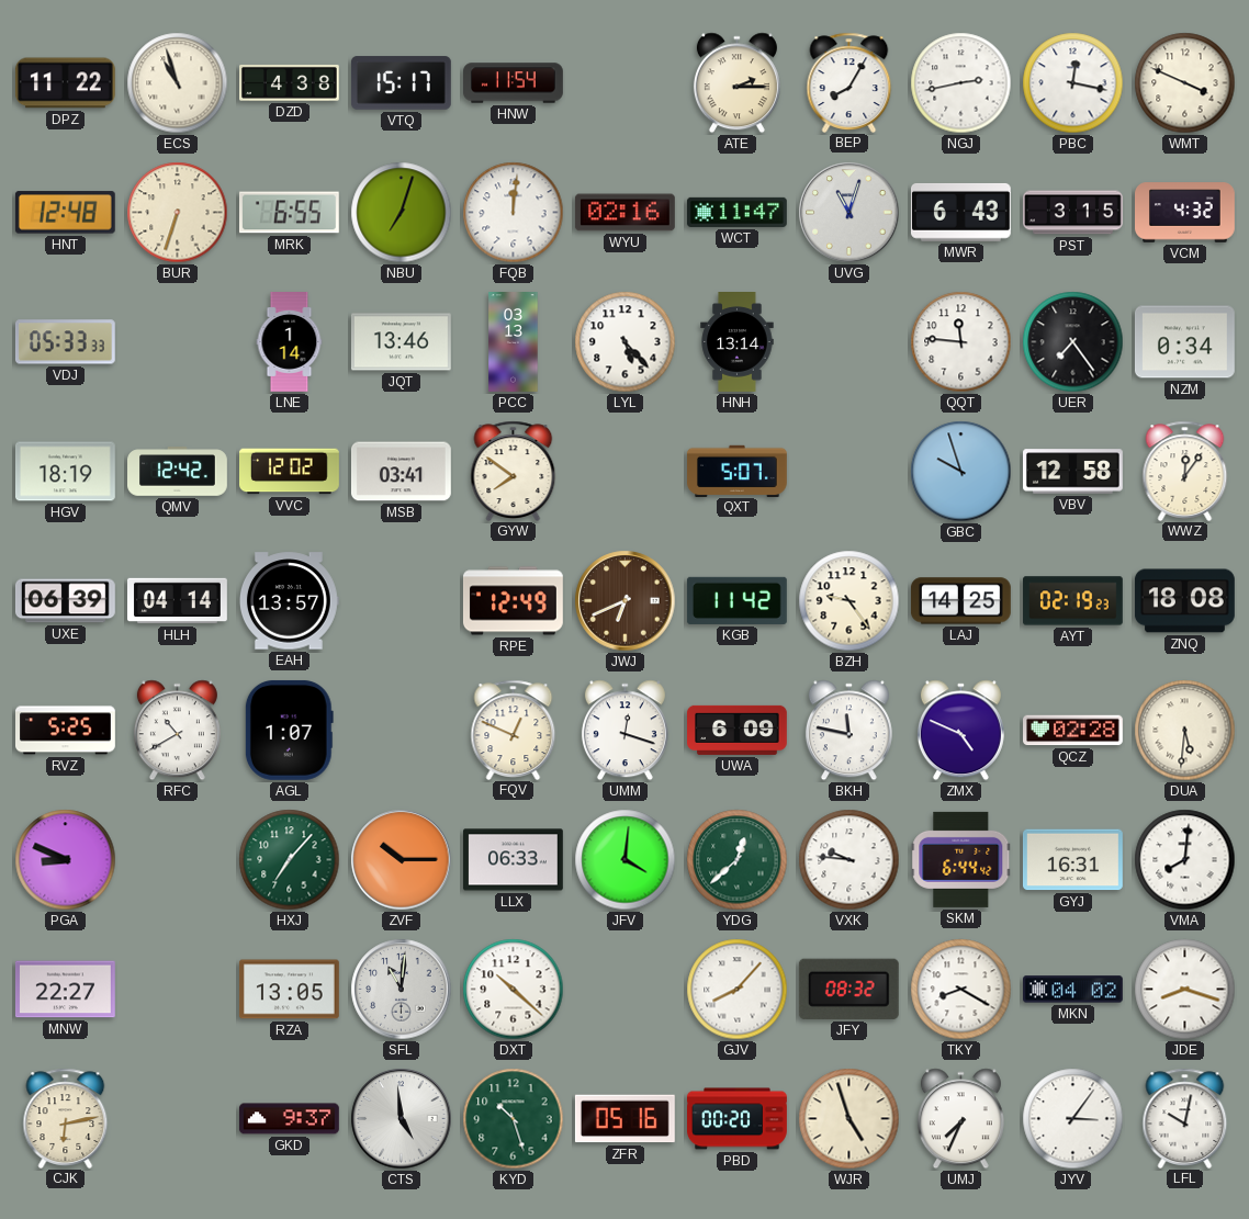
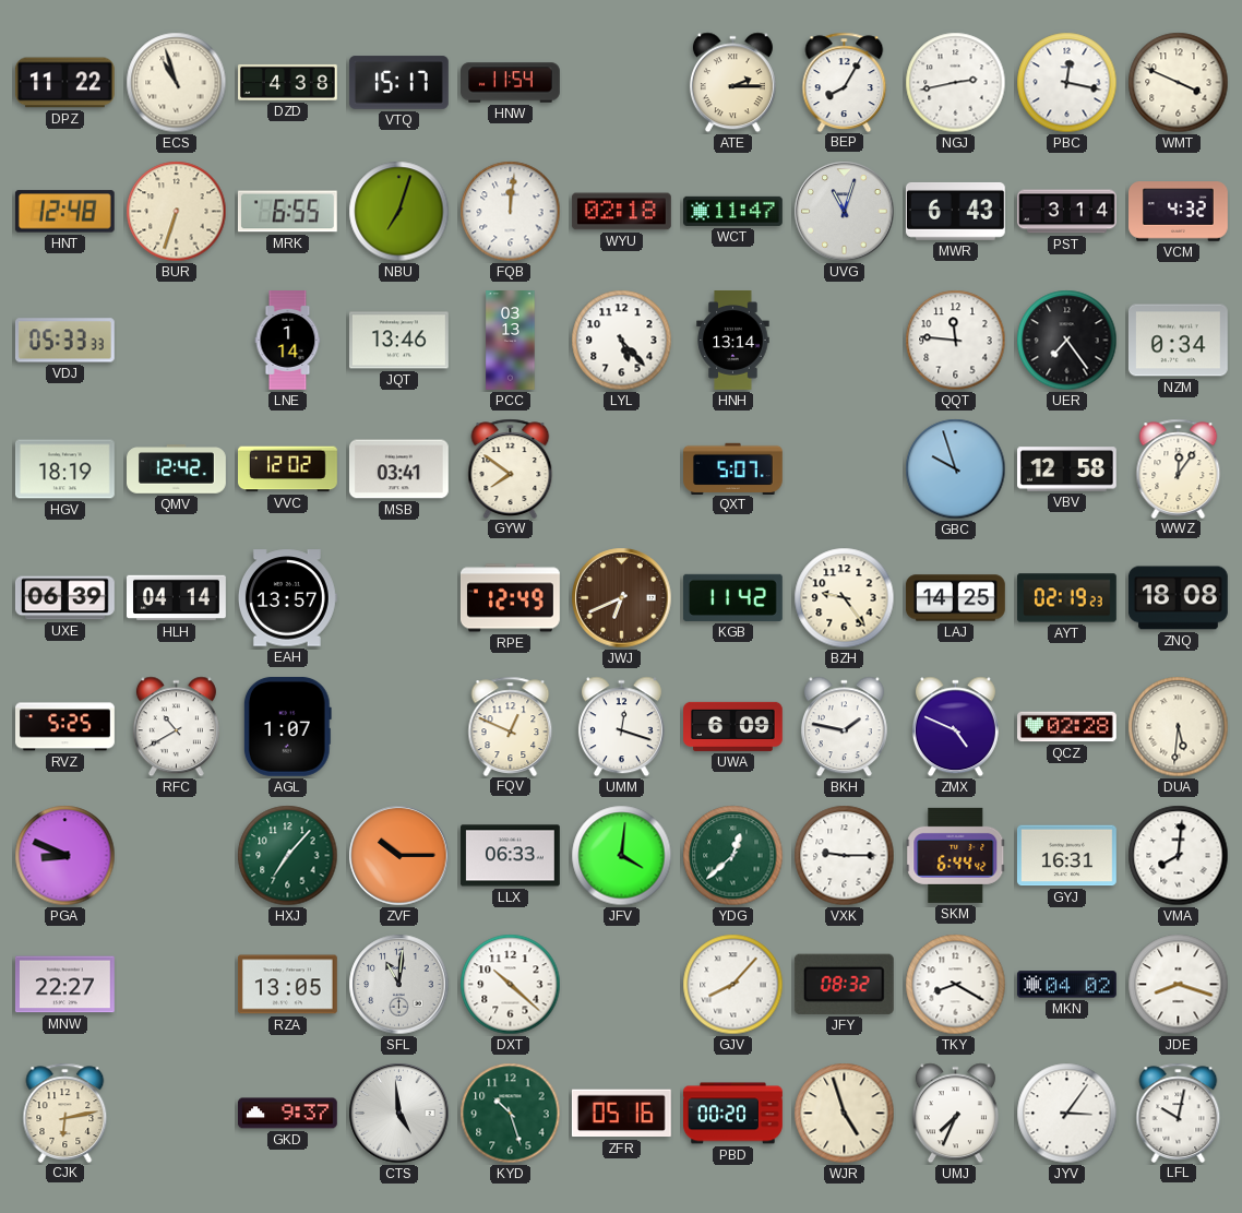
WYU: 02:16 -> 02:18
PST: 3:15 -> 3:14
BKH: 11:47 -> 1:47
VXK: 9:46 -> 9:15
